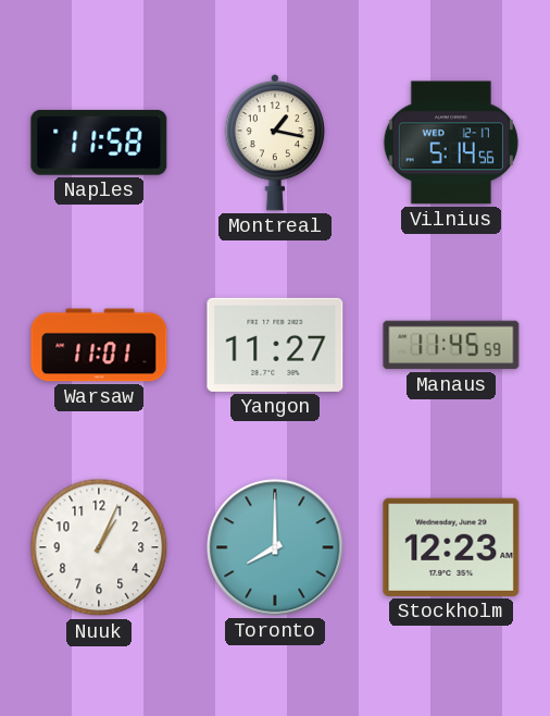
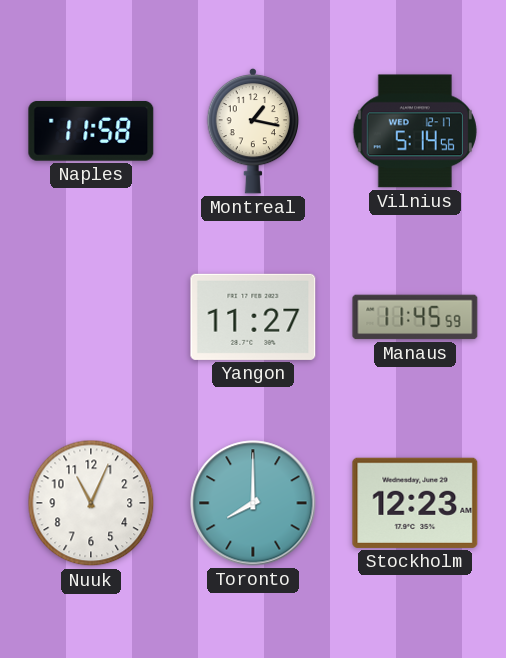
Warsaw: 11:01 -> none
Nuuk: 1:04 -> 11:04
